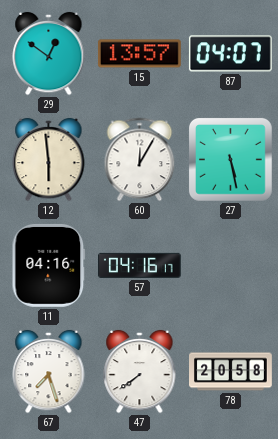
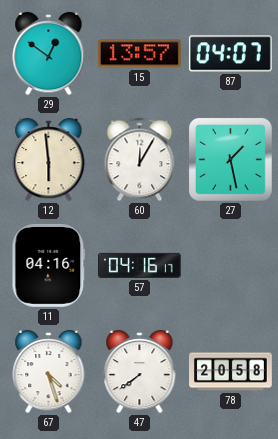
27: 5:28 -> 1:28
67: 7:27 -> 4:27
